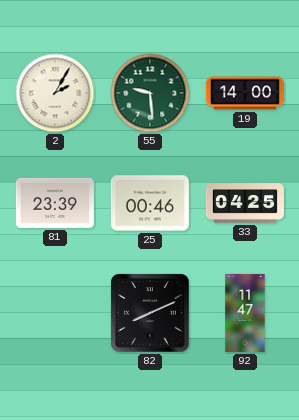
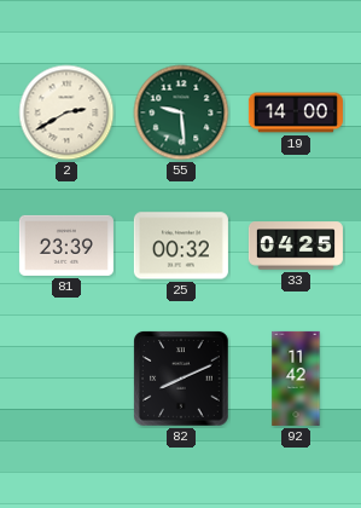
2: 2:05 -> 2:40
25: 00:46 -> 00:32
92: 11:47 -> 11:42
